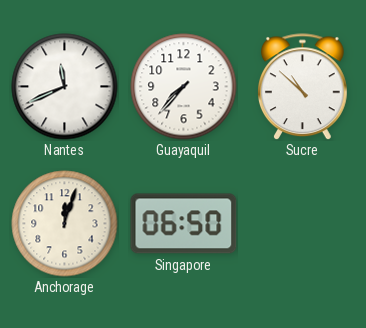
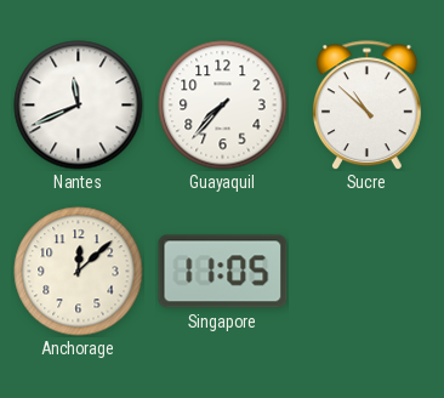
Anchorage: 12:03 -> 12:08
Singapore: 06:50 -> 11:05
